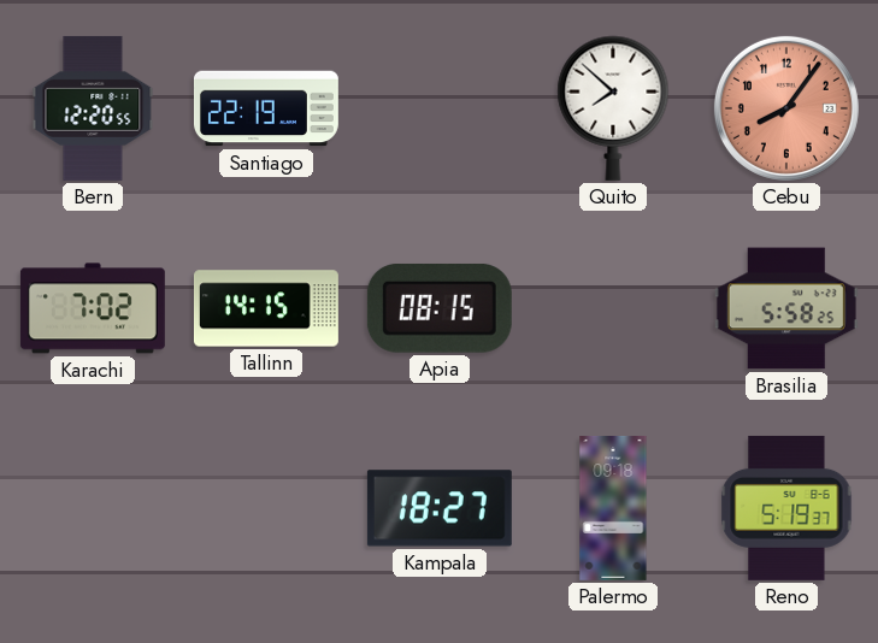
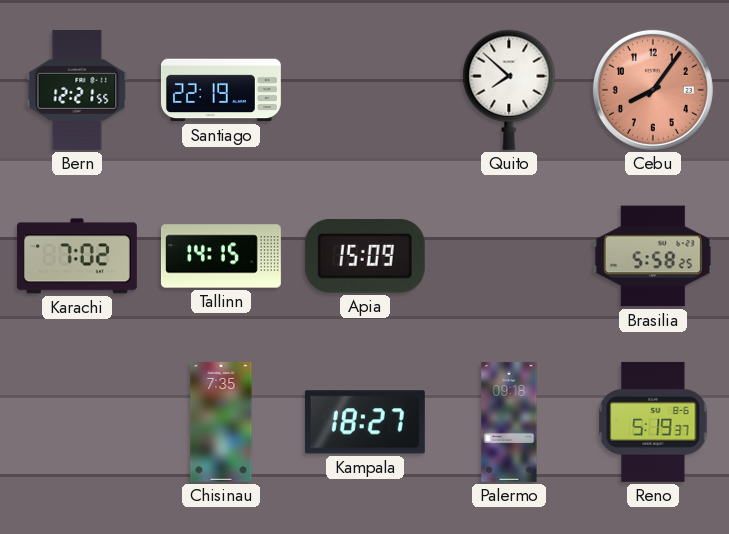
Bern: 12:20 -> 12:21
Apia: 08:15 -> 15:09
Chisinau: none -> 7:35
